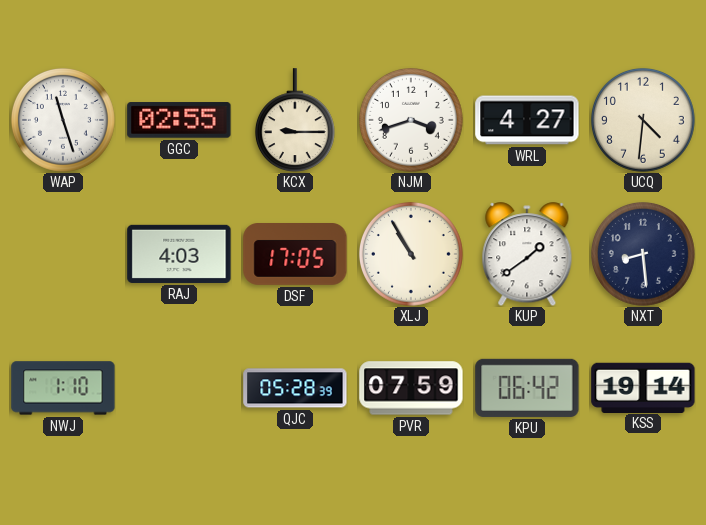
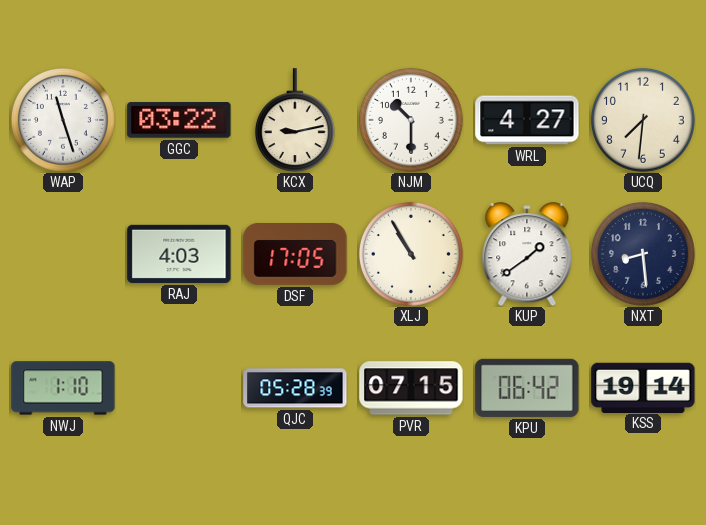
GGC: 02:55 -> 03:22
KCX: 9:15 -> 9:13
NJM: 3:42 -> 10:30
UCQ: 4:31 -> 7:31
PVR: 07:59 -> 07:15
